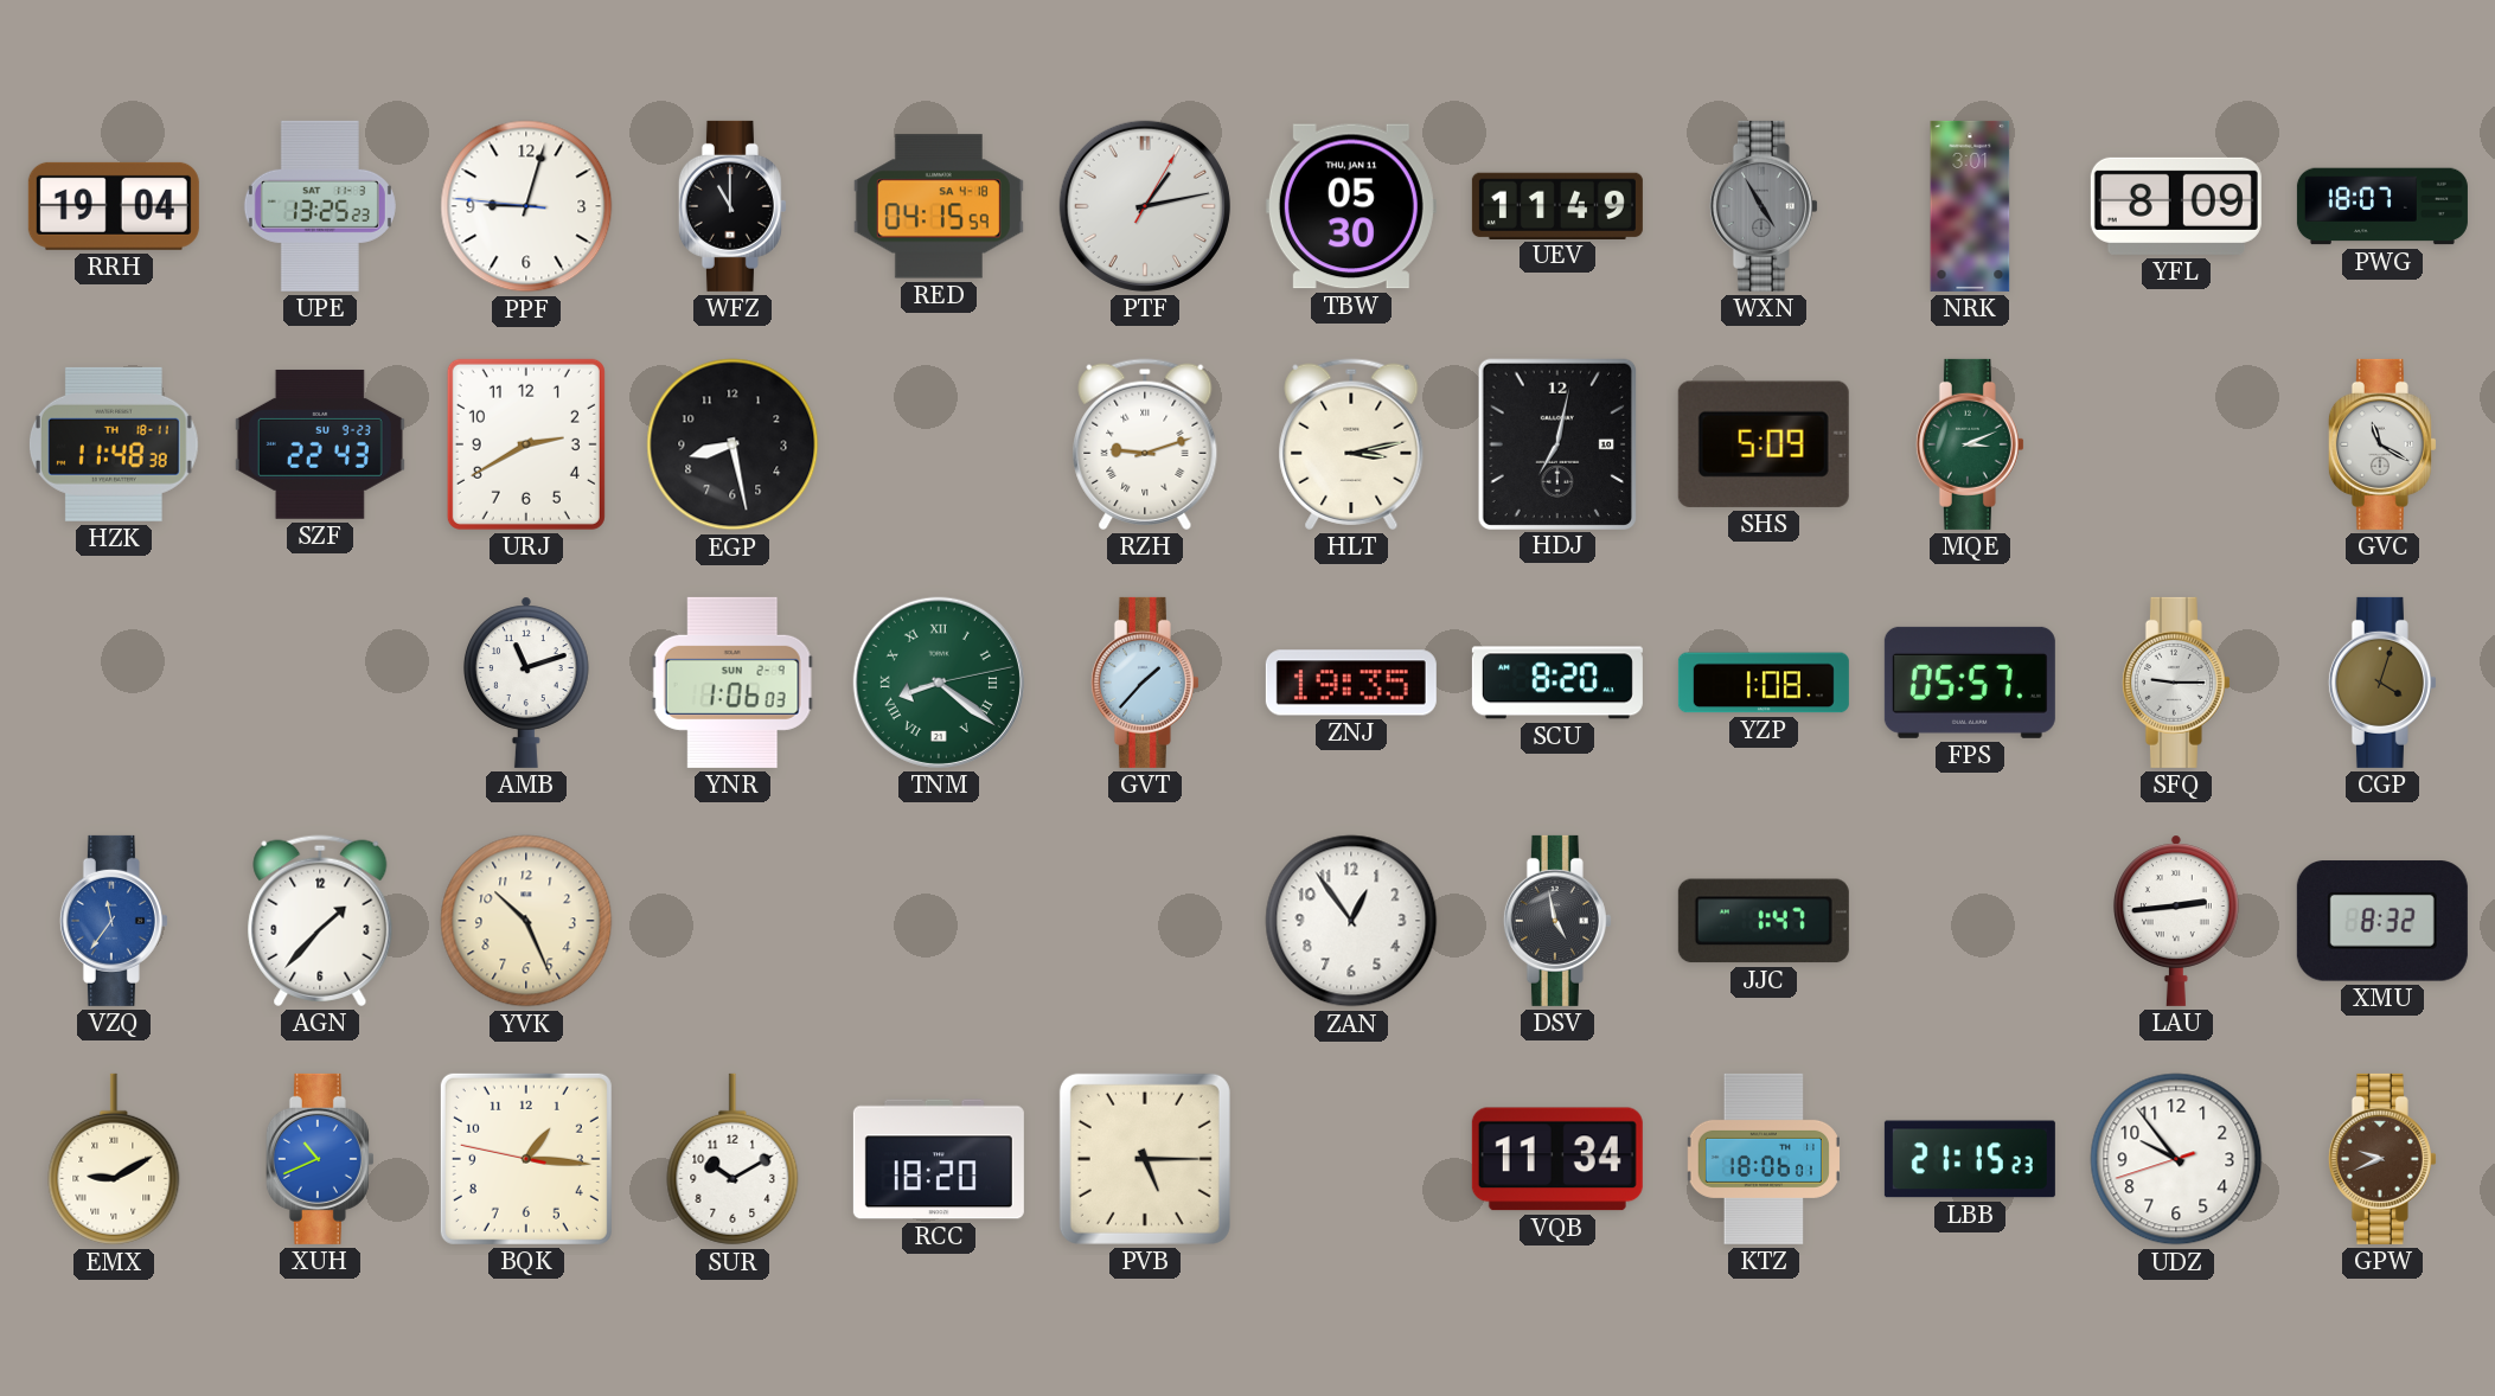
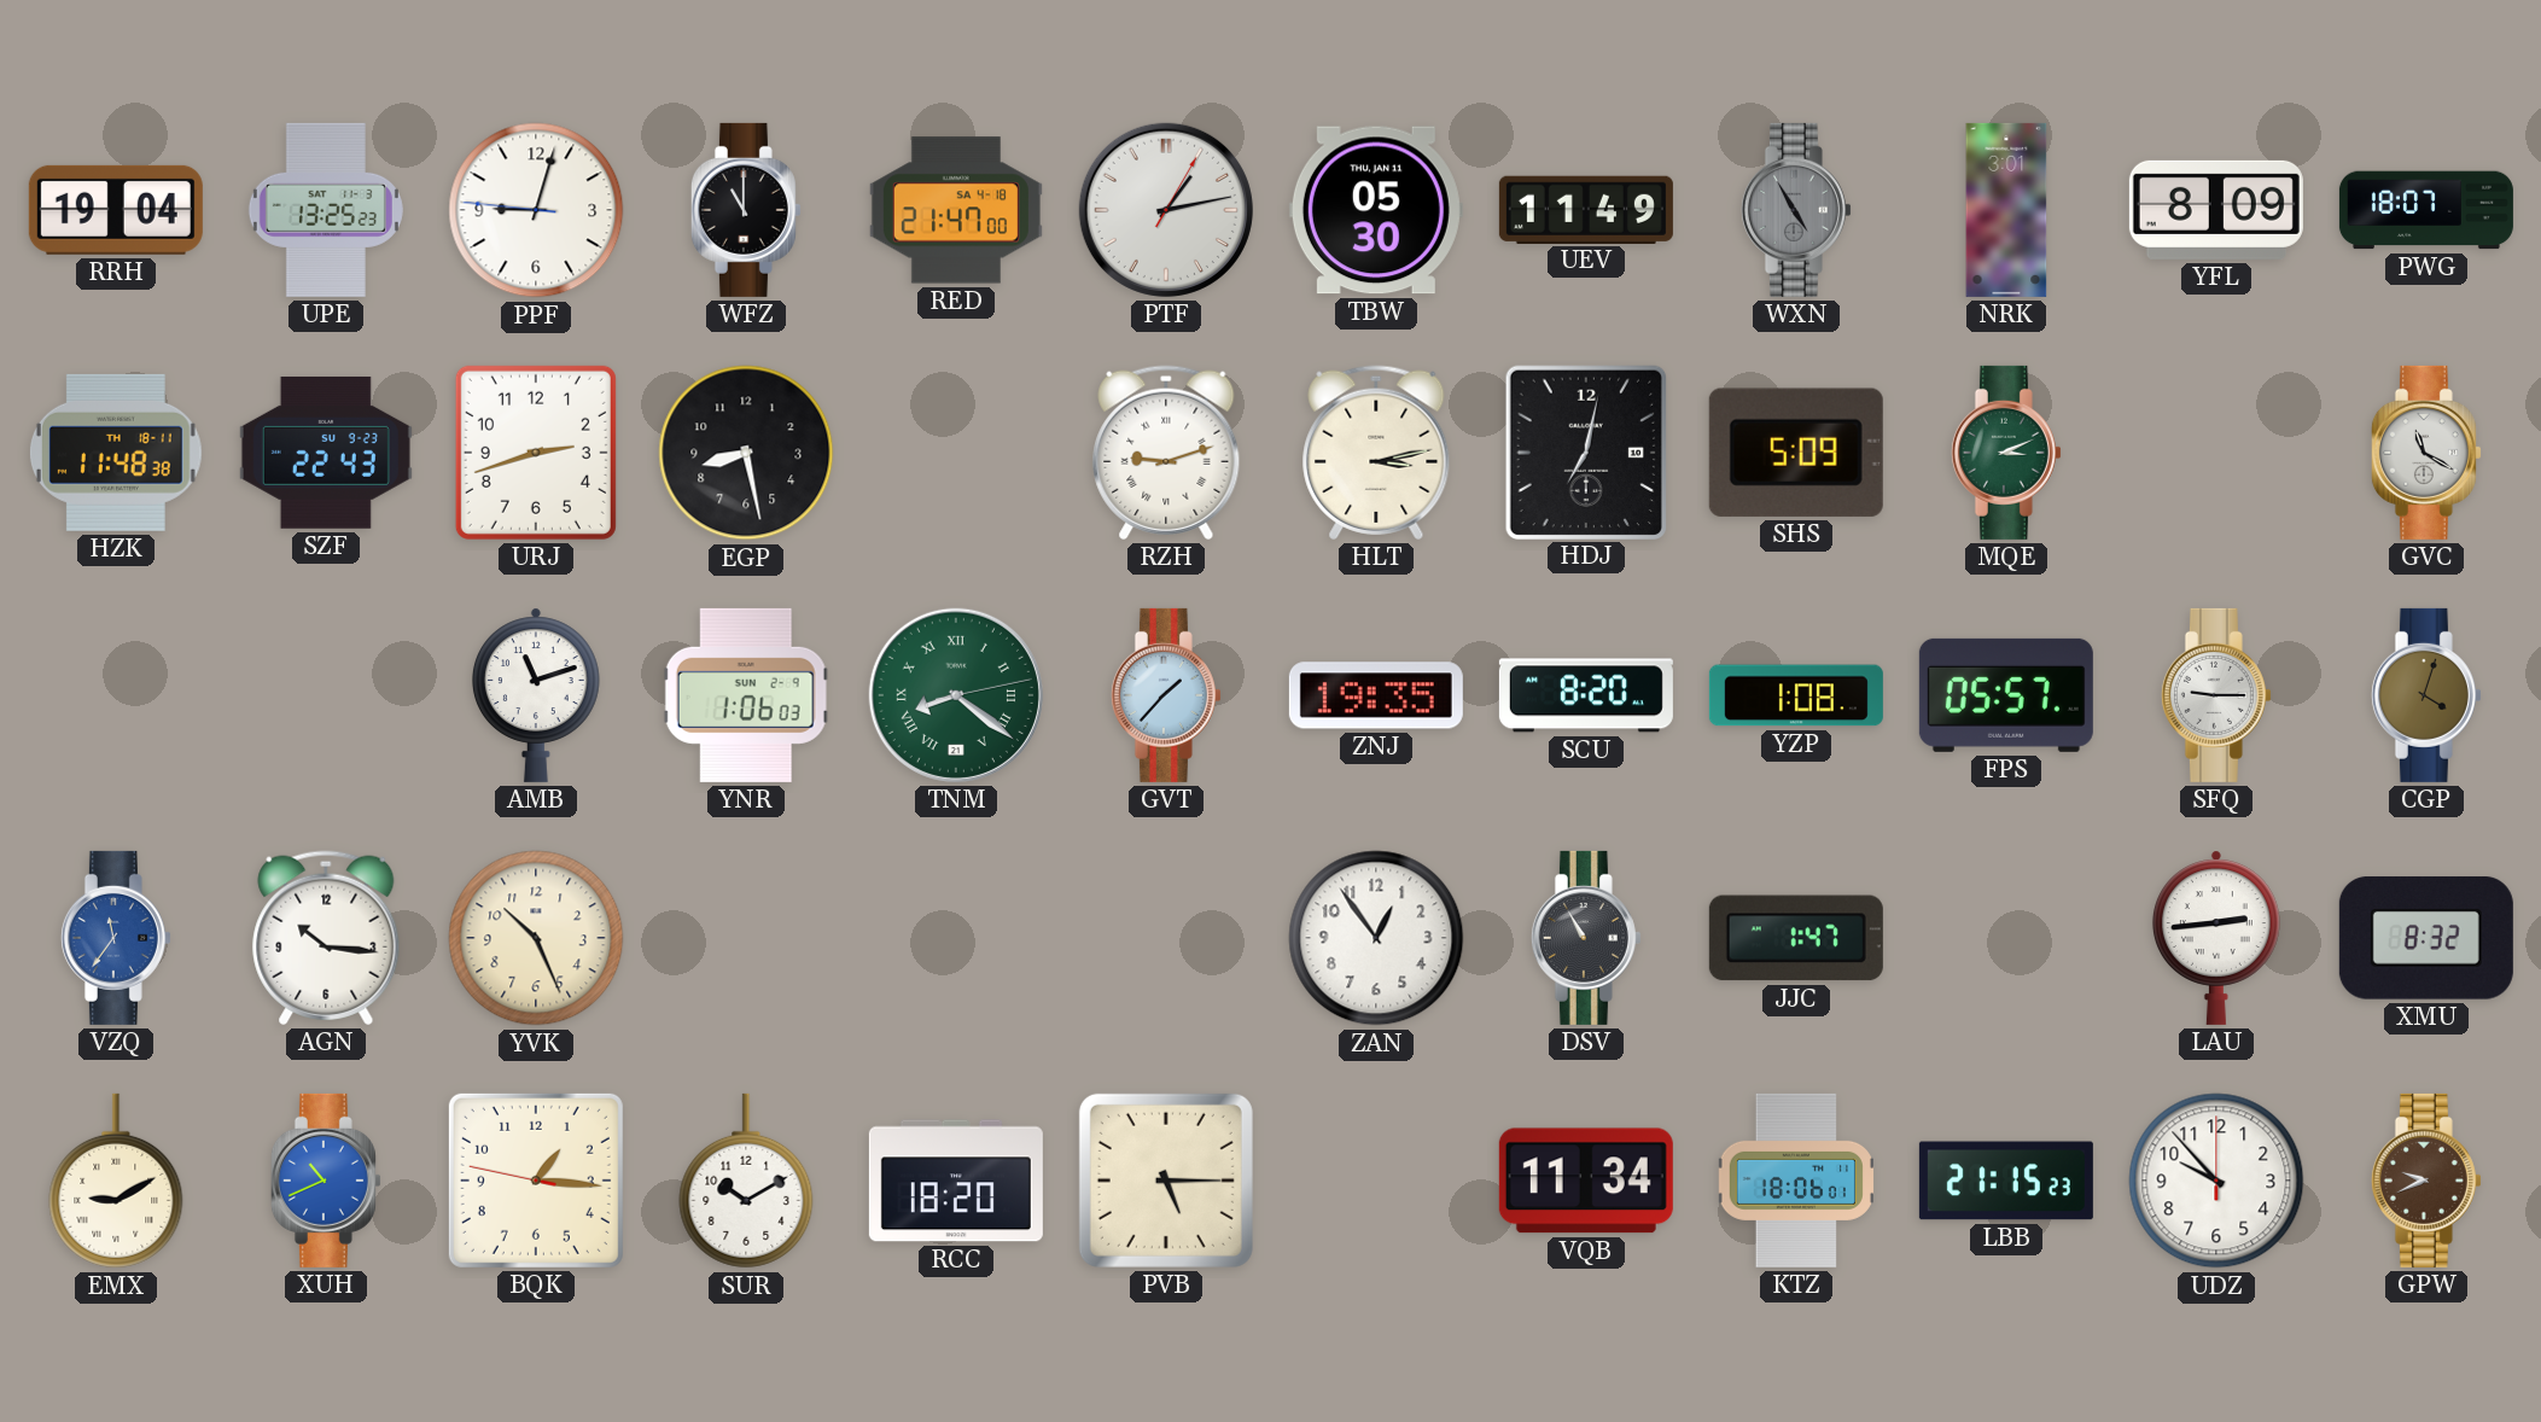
RED: 04:15 -> 21:47
URJ: 2:40 -> 2:42
AGN: 1:37 -> 10:16
DSV: 4:58 -> 10:55
UDZ: 9:53:42 -> 9:53:00
